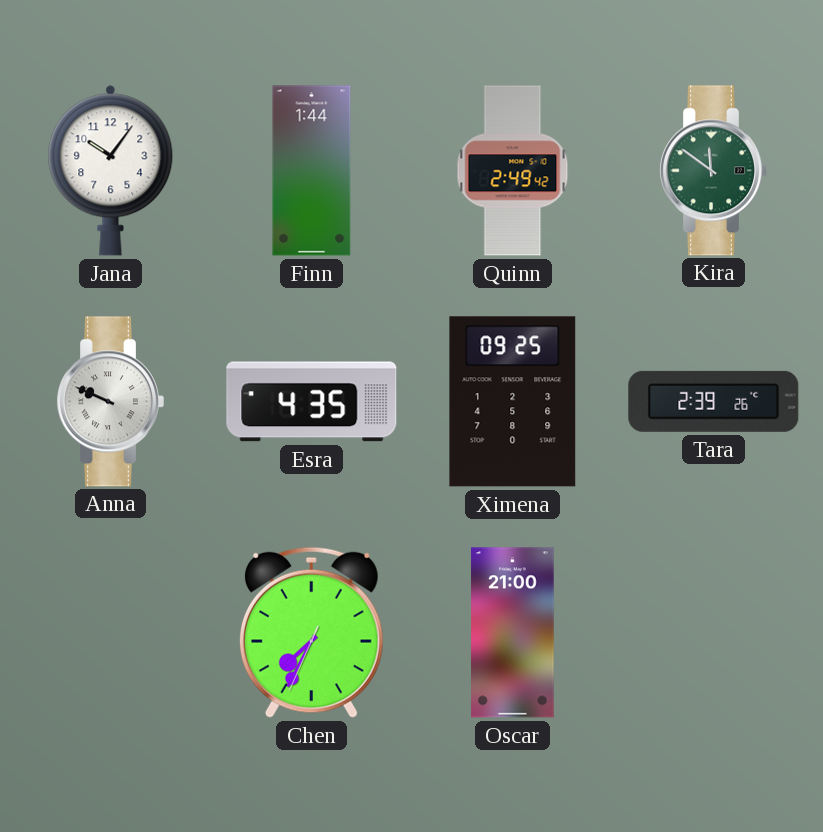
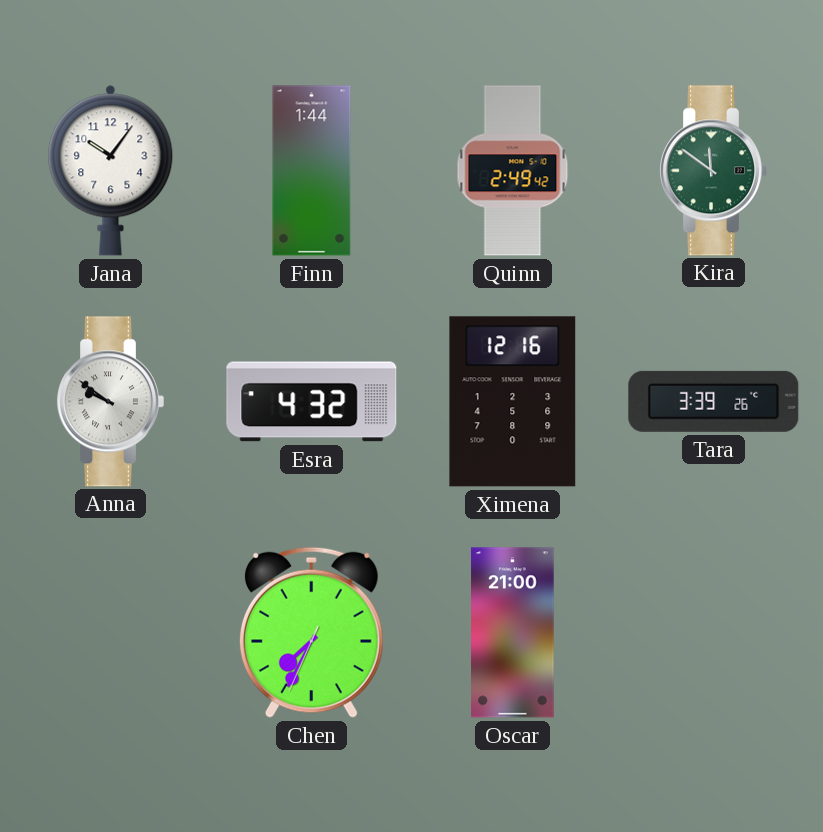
Anna: 9:49 -> 9:51
Esra: 4:35 -> 4:32
Ximena: 09:25 -> 12:16
Tara: 2:39 -> 3:39
